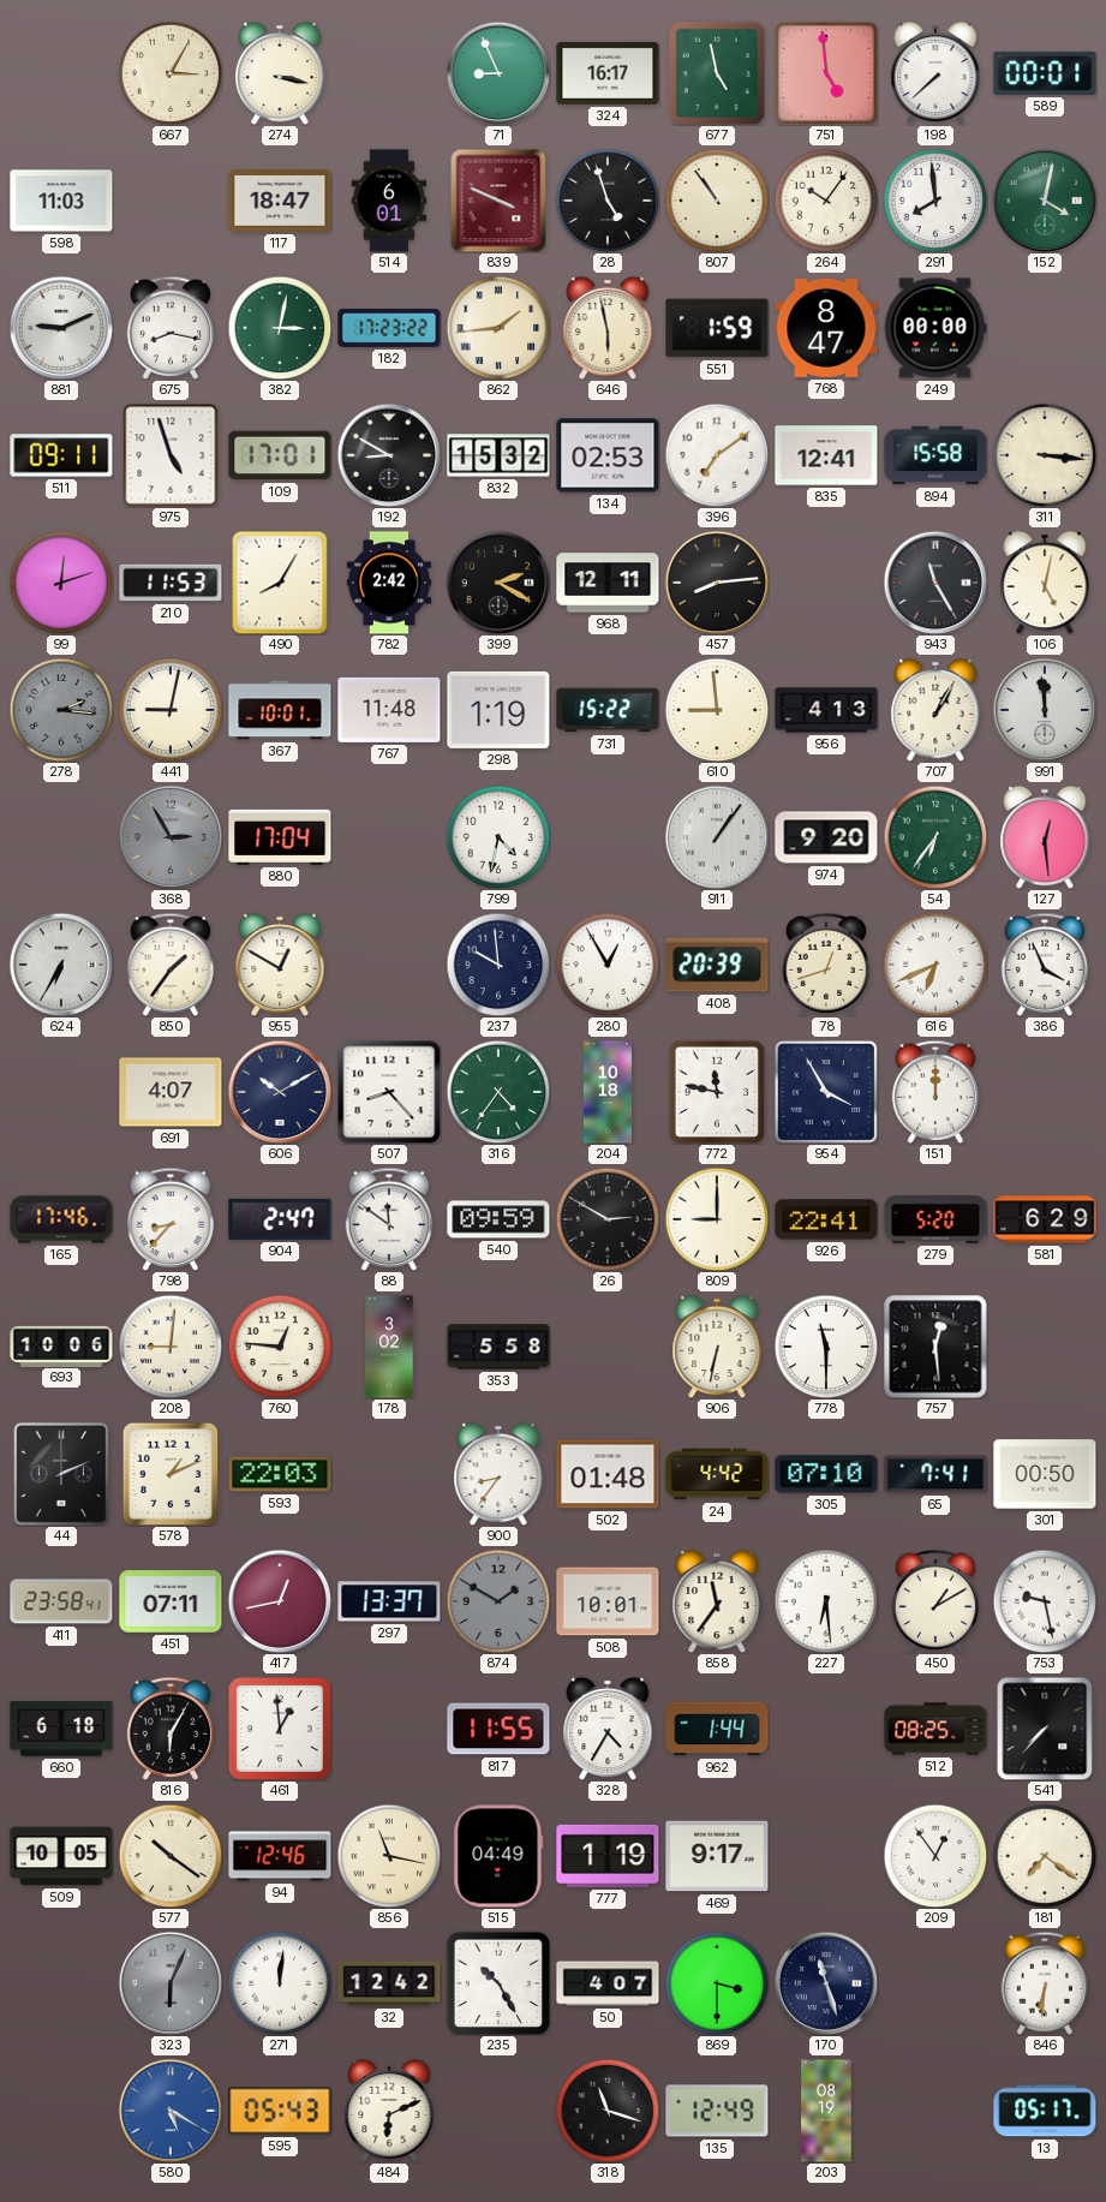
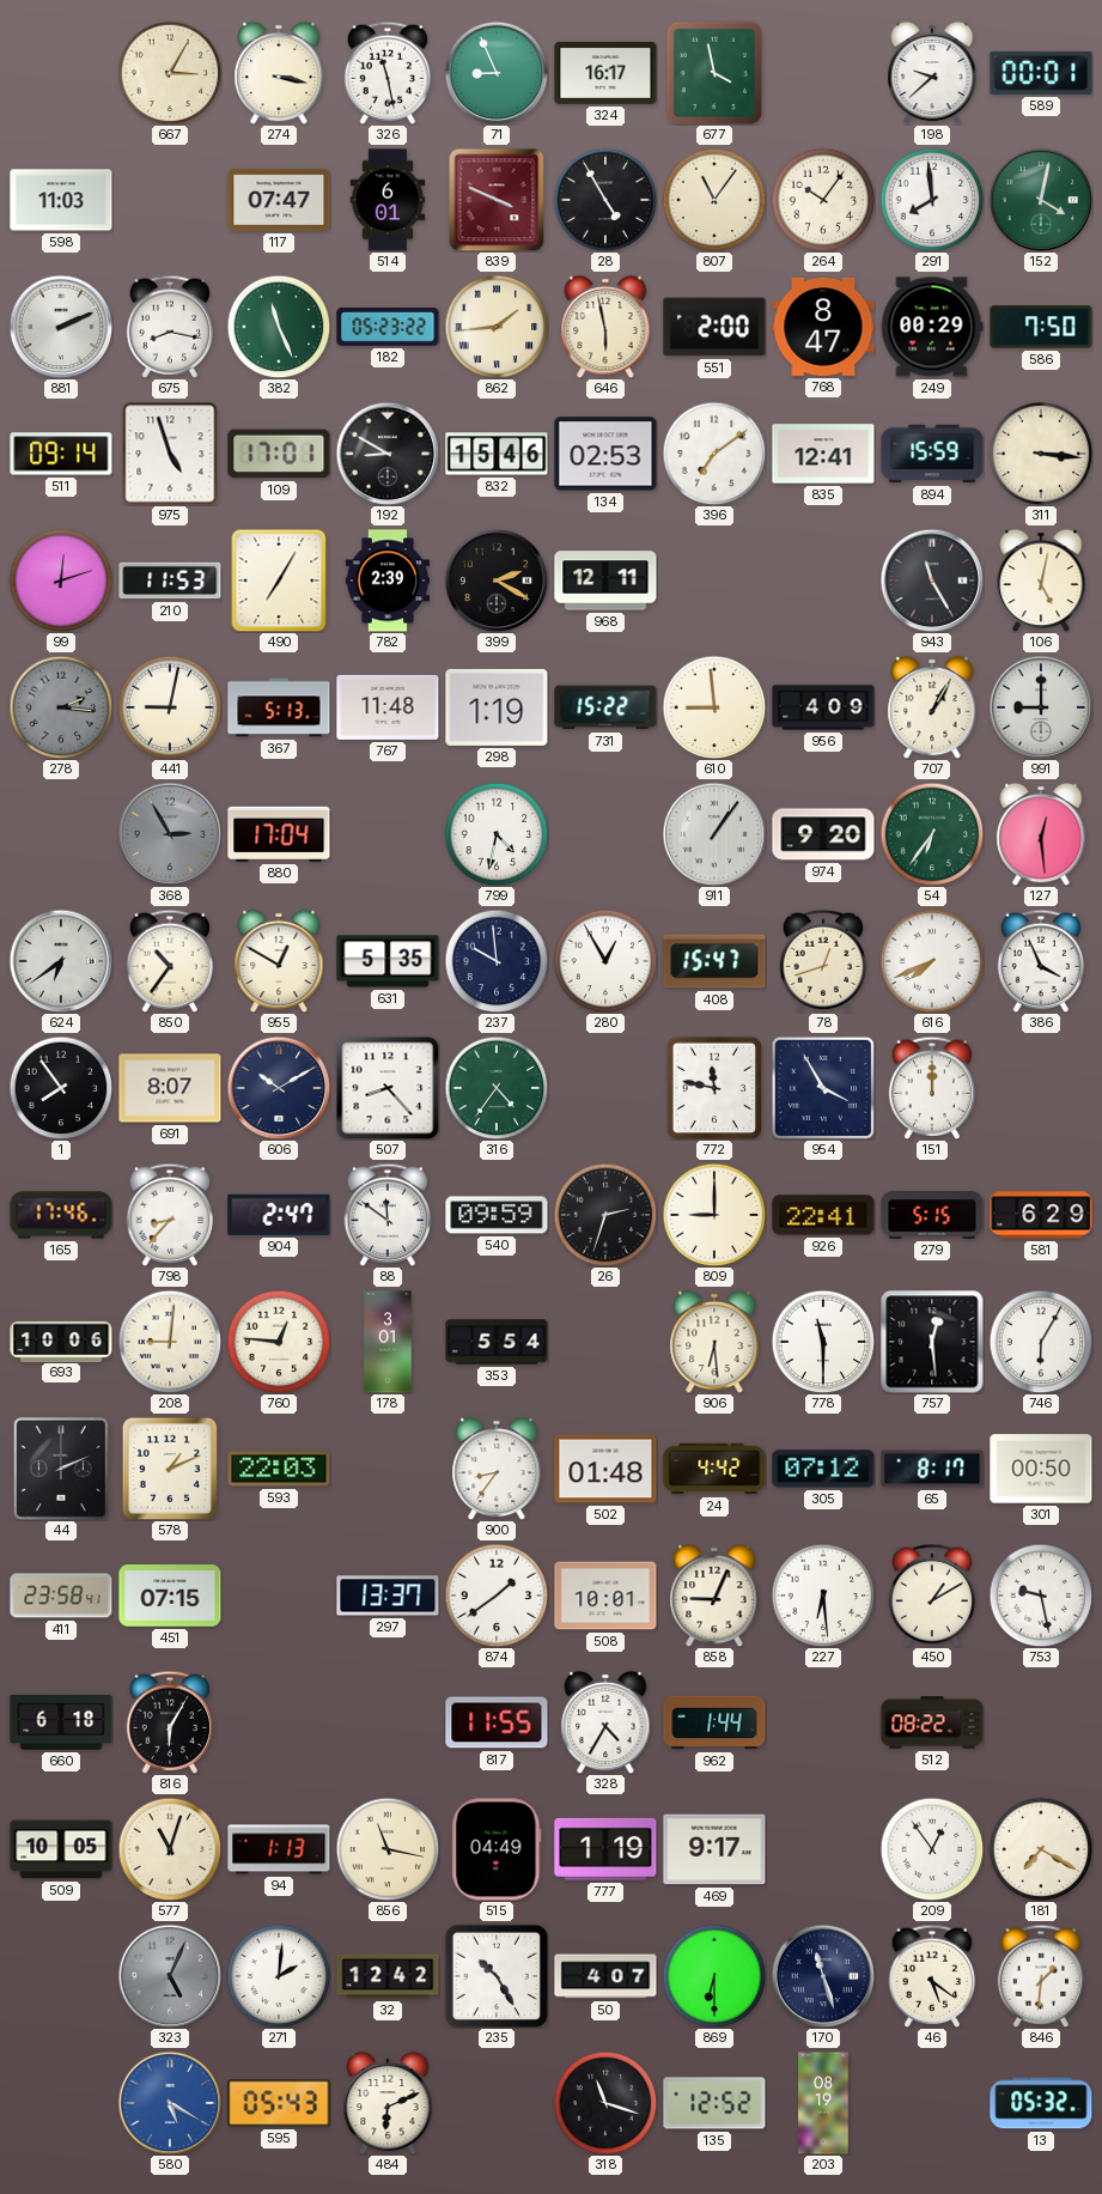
326: none -> 11:28
677: 4:58 -> 3:58
751: 4:59 -> none
198: 7:38 -> 9:38
117: 18:47 -> 07:47
28: 4:57 -> 4:55
807: 10:54 -> 11:06
881: 9:11 -> 2:11
382: 3:02 -> 11:26
182: 17:23 -> 05:23
551: 1:59 -> 2:00
249: 00:00 -> 00:29
586: none -> 7:50
511: 09:11 -> 09:14
832: 15:32 -> 15:46
894: 15:58 -> 15:59
490: 8:05 -> 7:05
782: 2:42 -> 2:39
457: 8:14 -> none
367: 10:01 -> 5:13
956: 4:13 -> 4:09
991: 11:59 -> 9:00
624: 6:35 -> 6:39
850: 1:36 -> 10:36
631: none -> 5:35
408: 20:39 -> 15:47
616: 6:41 -> 7:41
1: none -> 7:54
691: 4:07 -> 8:07
204: 10:18 -> none
26: 2:50 -> 2:33
279: 5:20 -> 5:15
178: 3:02 -> 3:01
353: 5:58 -> 5:54
906: 6:32 -> 6:29
746: none -> 6:05
305: 07:10 -> 07:12
65: 7:41 -> 8:17
451: 07:11 -> 07:15
417: 12:43 -> none
874: 1:50 -> 1:39
874 dial: grey -> white
858: 11:36 -> 9:04
461: 12:59 -> none
512: 08:25 -> 08:22
541: 7:37 -> none
577: 10:21 -> 11:03
94: 12:46 -> 1:13
181: 7:21 -> 7:20
323: 6:04 -> 5:04
271: 12:01 -> 2:01
869: 3:30 -> 6:30
46: none -> 5:21
846: 6:31 -> 1:31
135: 12:49 -> 12:52
13: 05:17 -> 05:32
